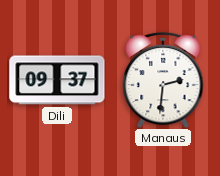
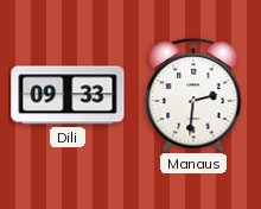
Dili: 09:37 -> 09:33
